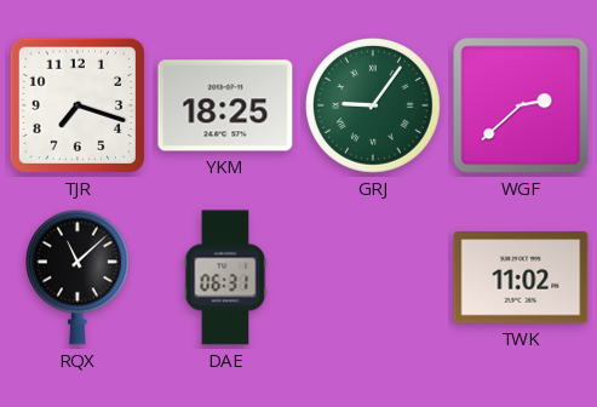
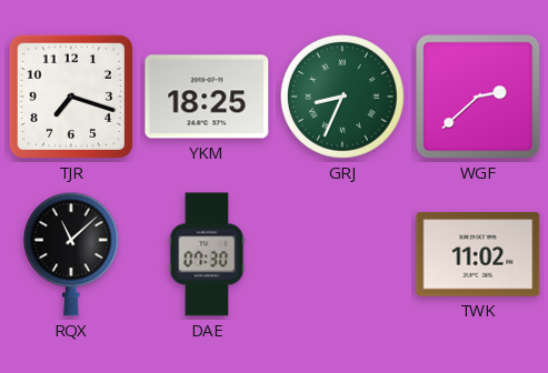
GRJ: 9:06 -> 8:34
DAE: 06:31 -> 07:30
